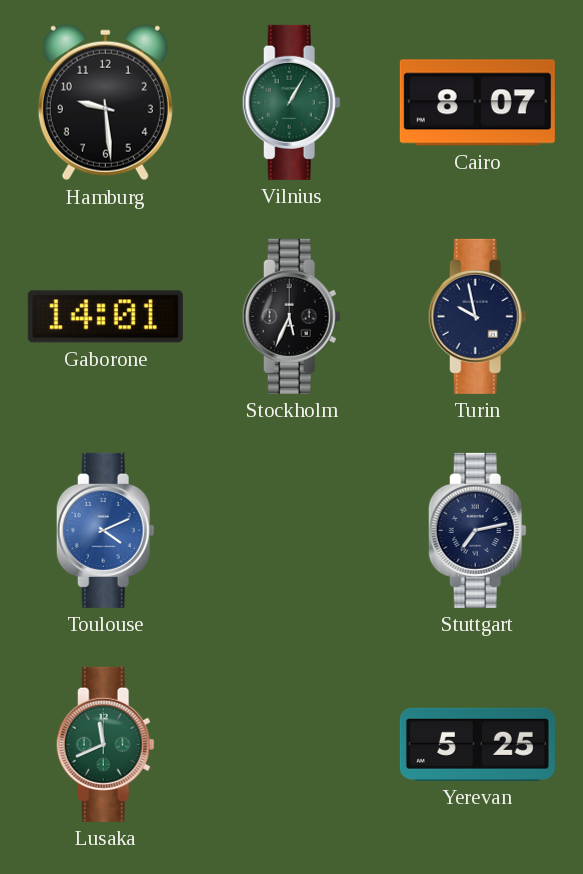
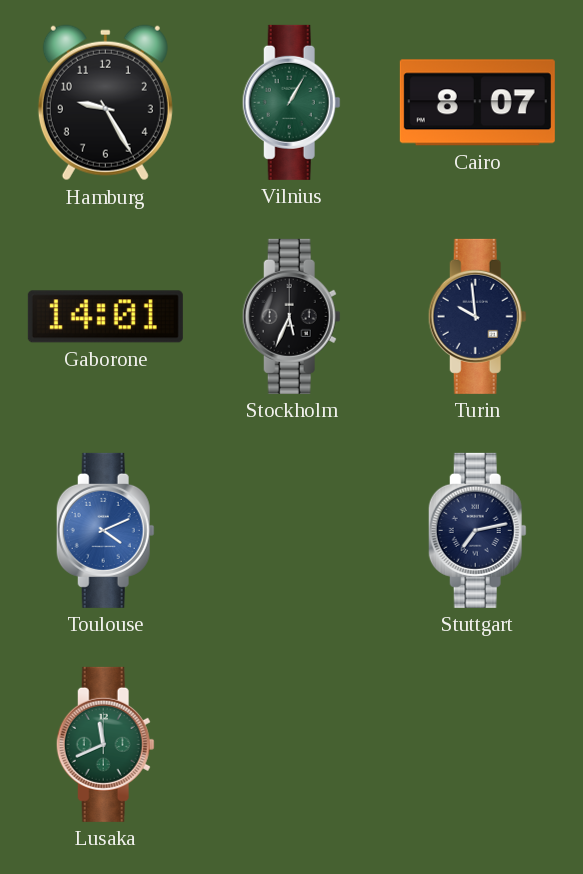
Hamburg: 9:29 -> 9:25
Turin: 9:58 -> 9:59
Yerevan: 5:25 -> none
